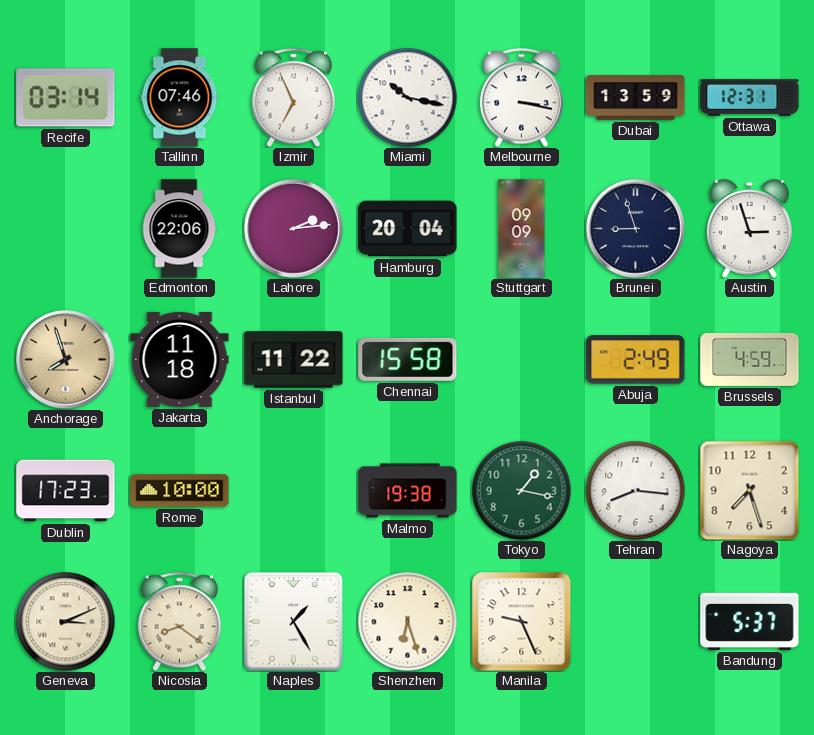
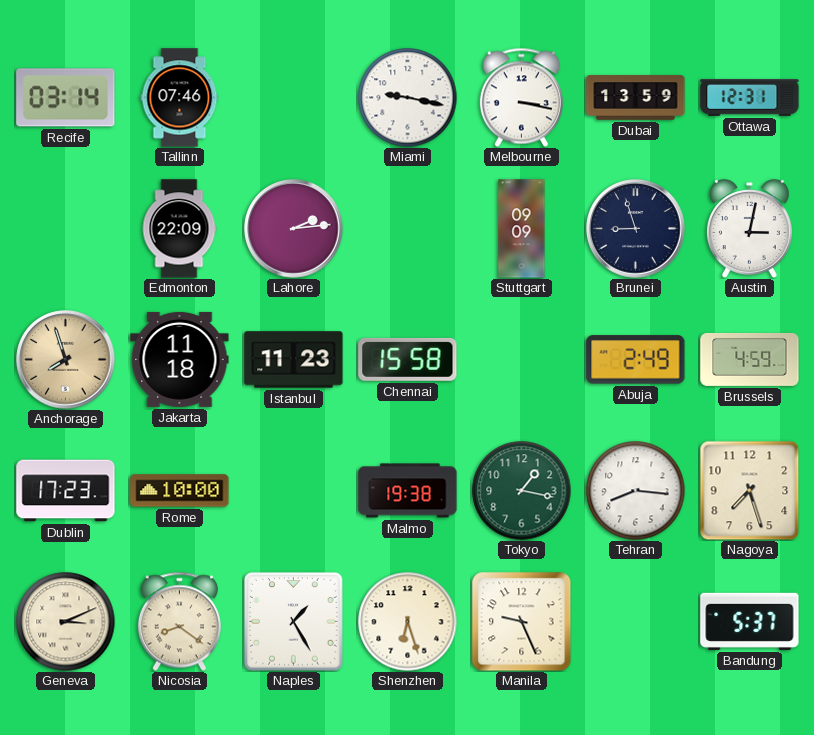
Izmir: 6:56 -> none
Miami: 10:17 -> 9:17
Edmonton: 22:06 -> 22:09
Hamburg: 20:04 -> none
Austin: 2:57 -> 3:02
Istanbul: 11:22 -> 11:23
